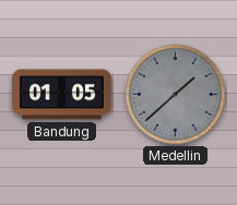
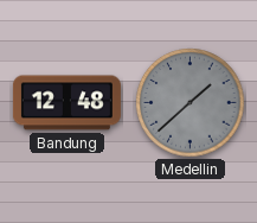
Bandung: 01:05 -> 12:48
